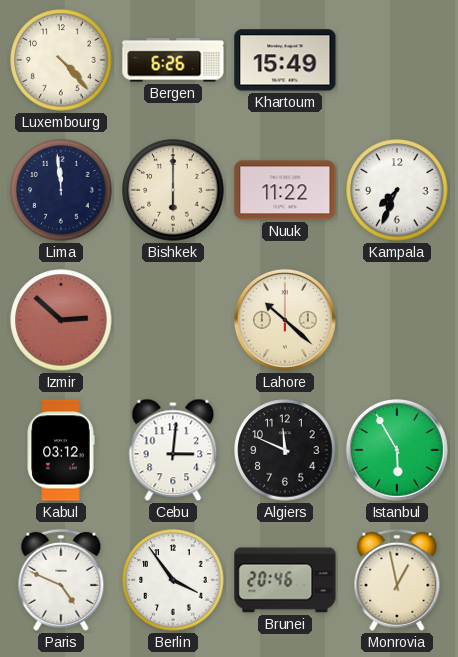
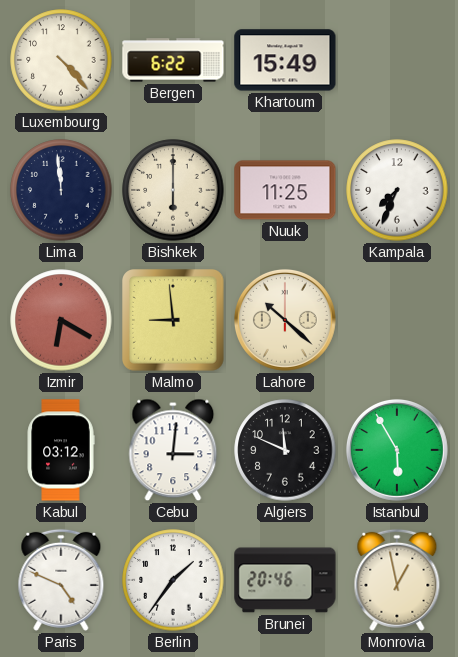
Bergen: 6:26 -> 6:22
Nuuk: 11:22 -> 11:25
Izmir: 2:52 -> 6:20
Malmo: none -> 8:59
Berlin: 3:54 -> 1:36
